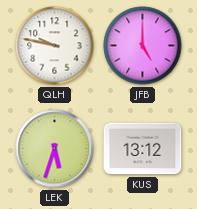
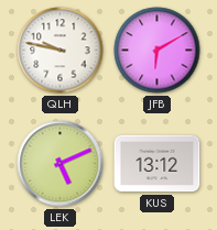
JFB: 5:00 -> 6:10
LEK: 5:33 -> 5:11
